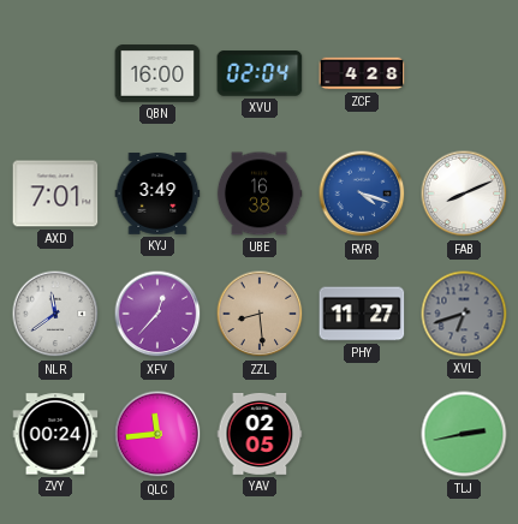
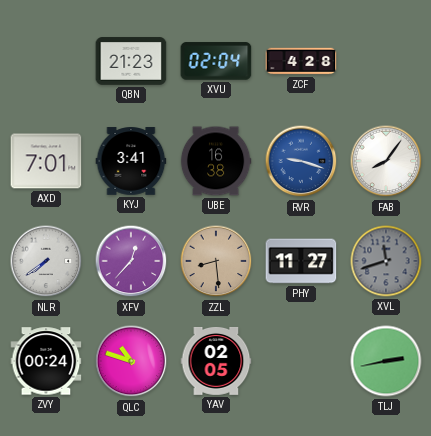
QBN: 16:00 -> 21:23
KYJ: 3:49 -> 3:41
RVR: 4:18 -> 9:18
FAB: 8:11 -> 8:06
NLR: 11:39 -> 7:39
XVL: 6:42 -> 11:42
QLC: 11:44 -> 10:48
